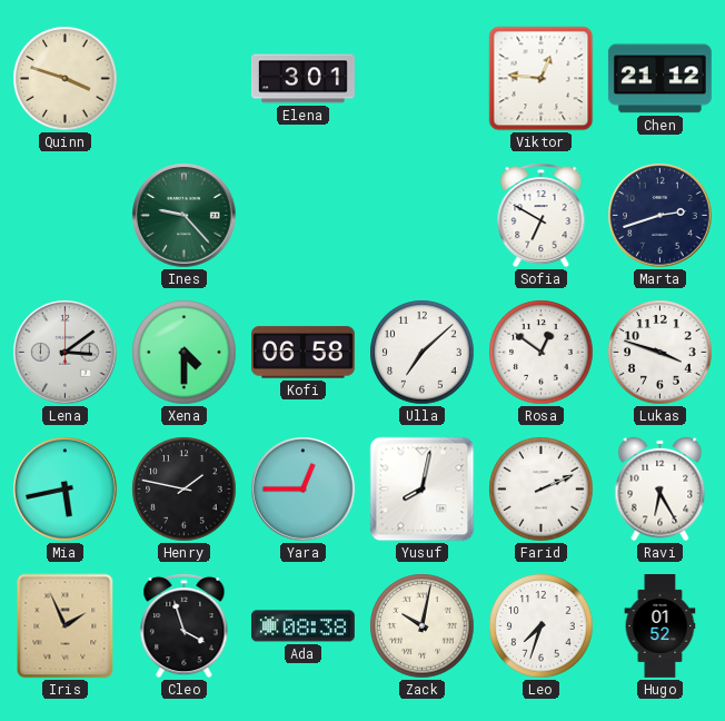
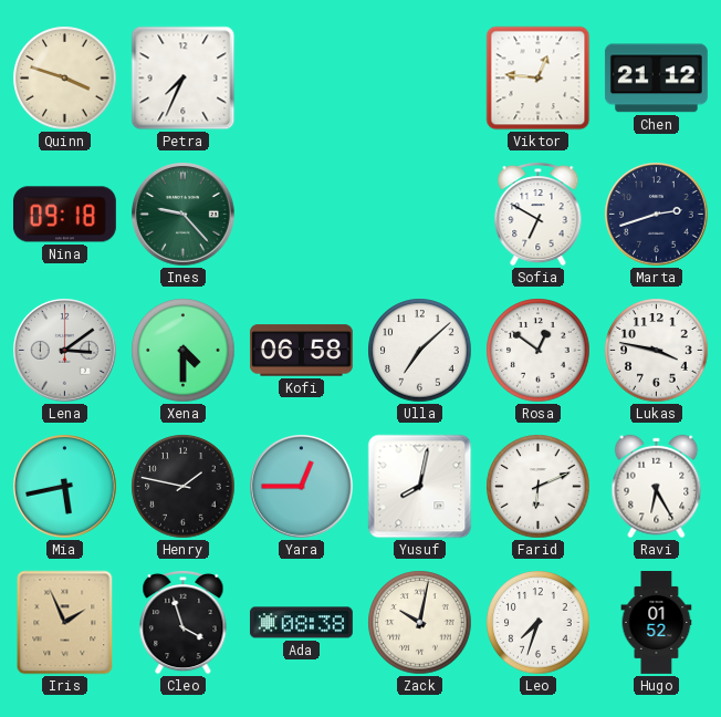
Petra: none -> 7:34
Elena: 3:01 -> none
Nina: none -> 09:18
Lukas: 3:48 -> 3:47
Farid: 2:11 -> 6:11
